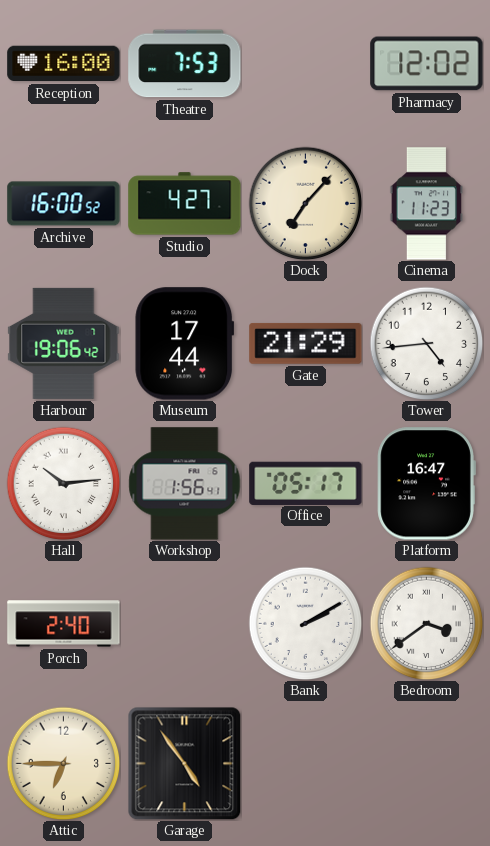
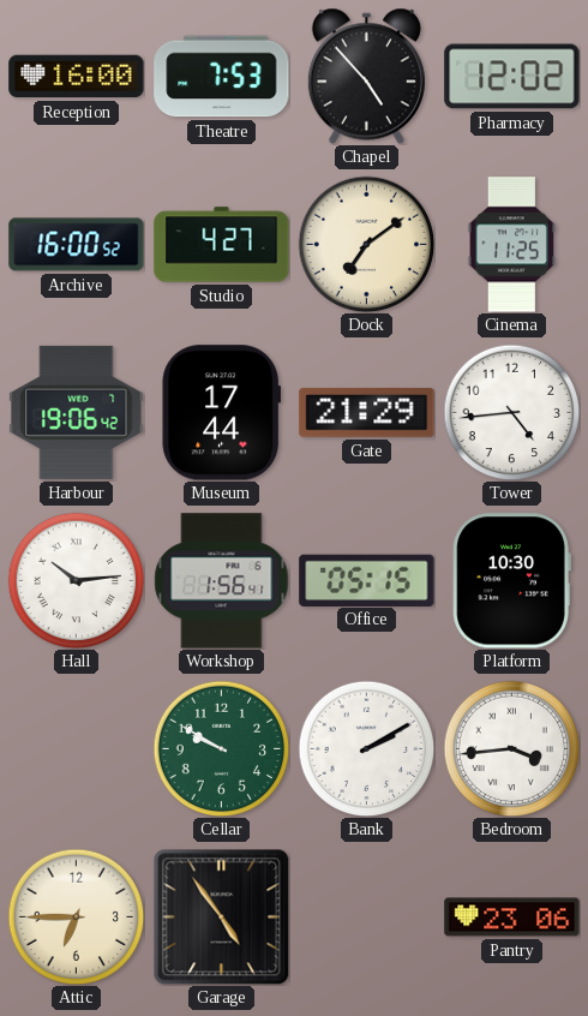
Chapel: none -> 4:53
Dock: 7:07 -> 7:09
Cinema: 11:23 -> 11:25
Office: 05:17 -> 05:15
Platform: 16:47 -> 10:30
Porch: 2:40 -> none
Cellar: none -> 9:50
Bedroom: 3:39 -> 3:44
Pantry: none -> 23:06
